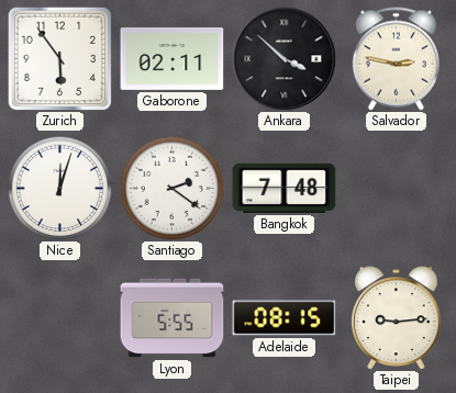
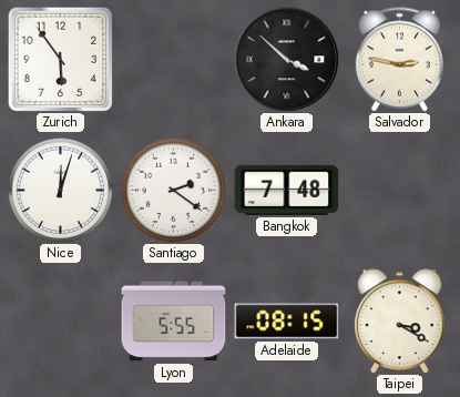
Gaborone: 02:11 -> none
Taipei: 9:14 -> 3:20
